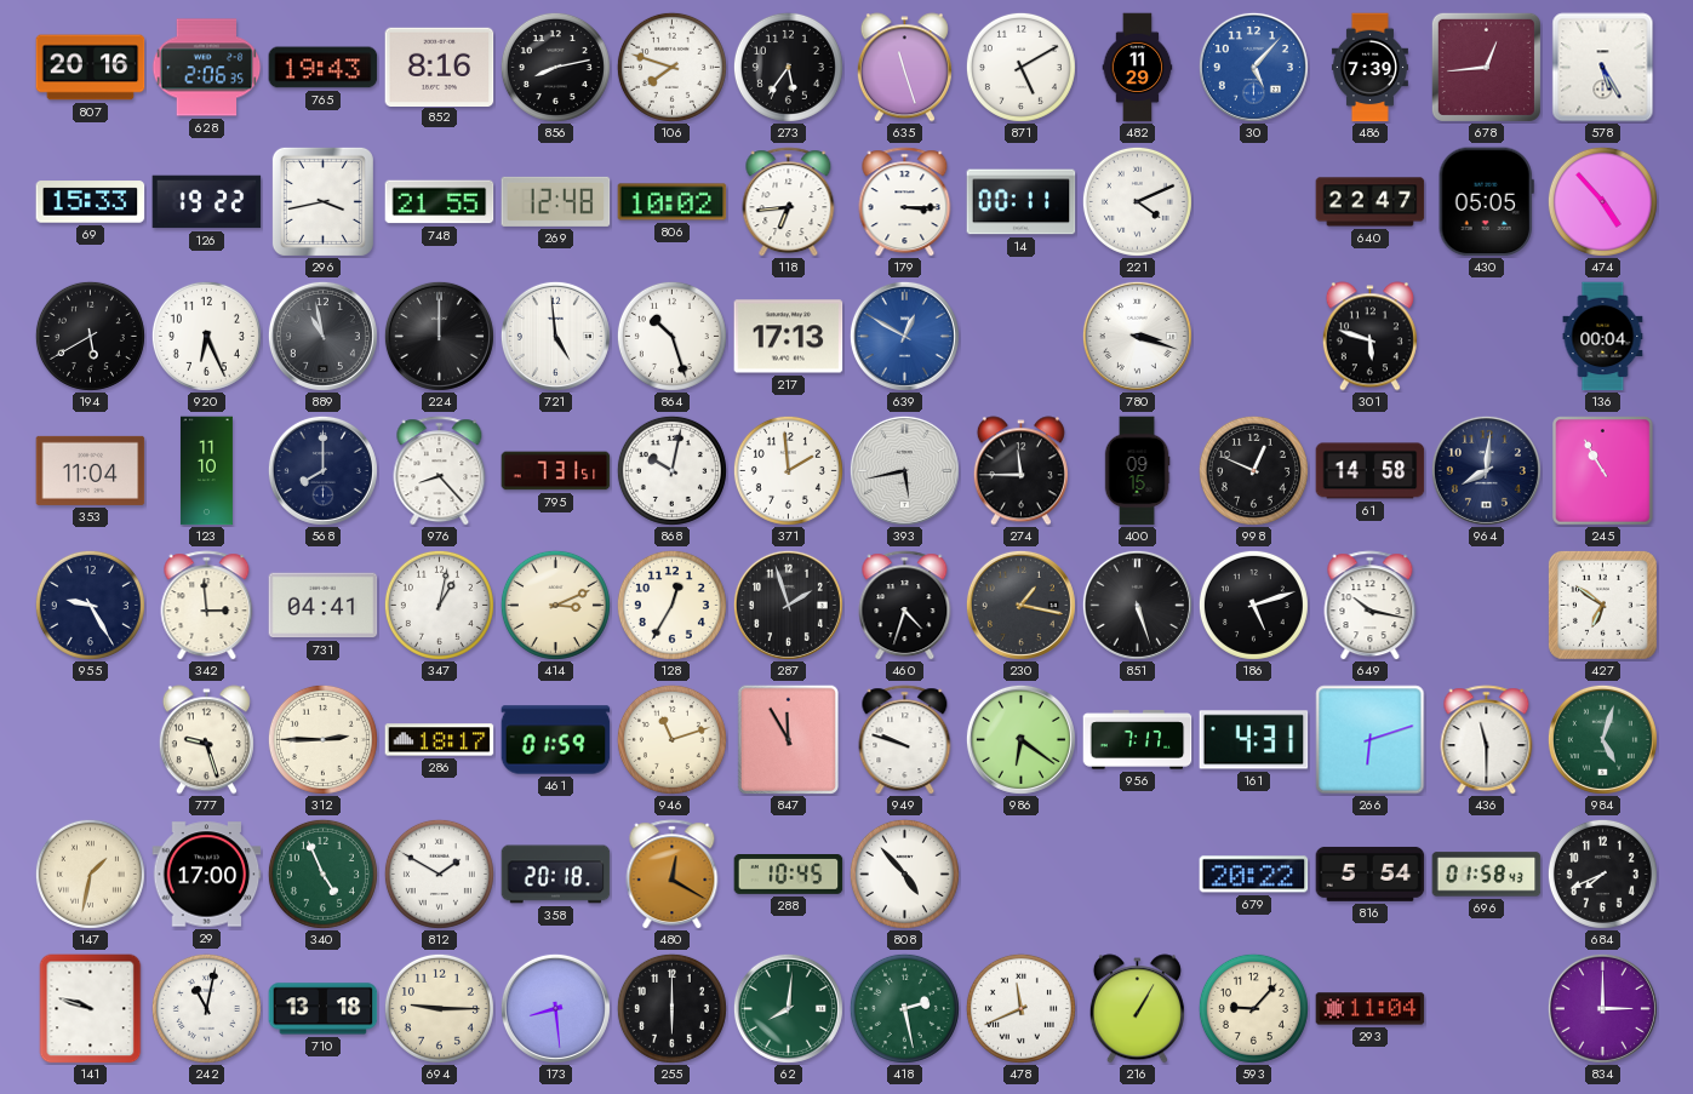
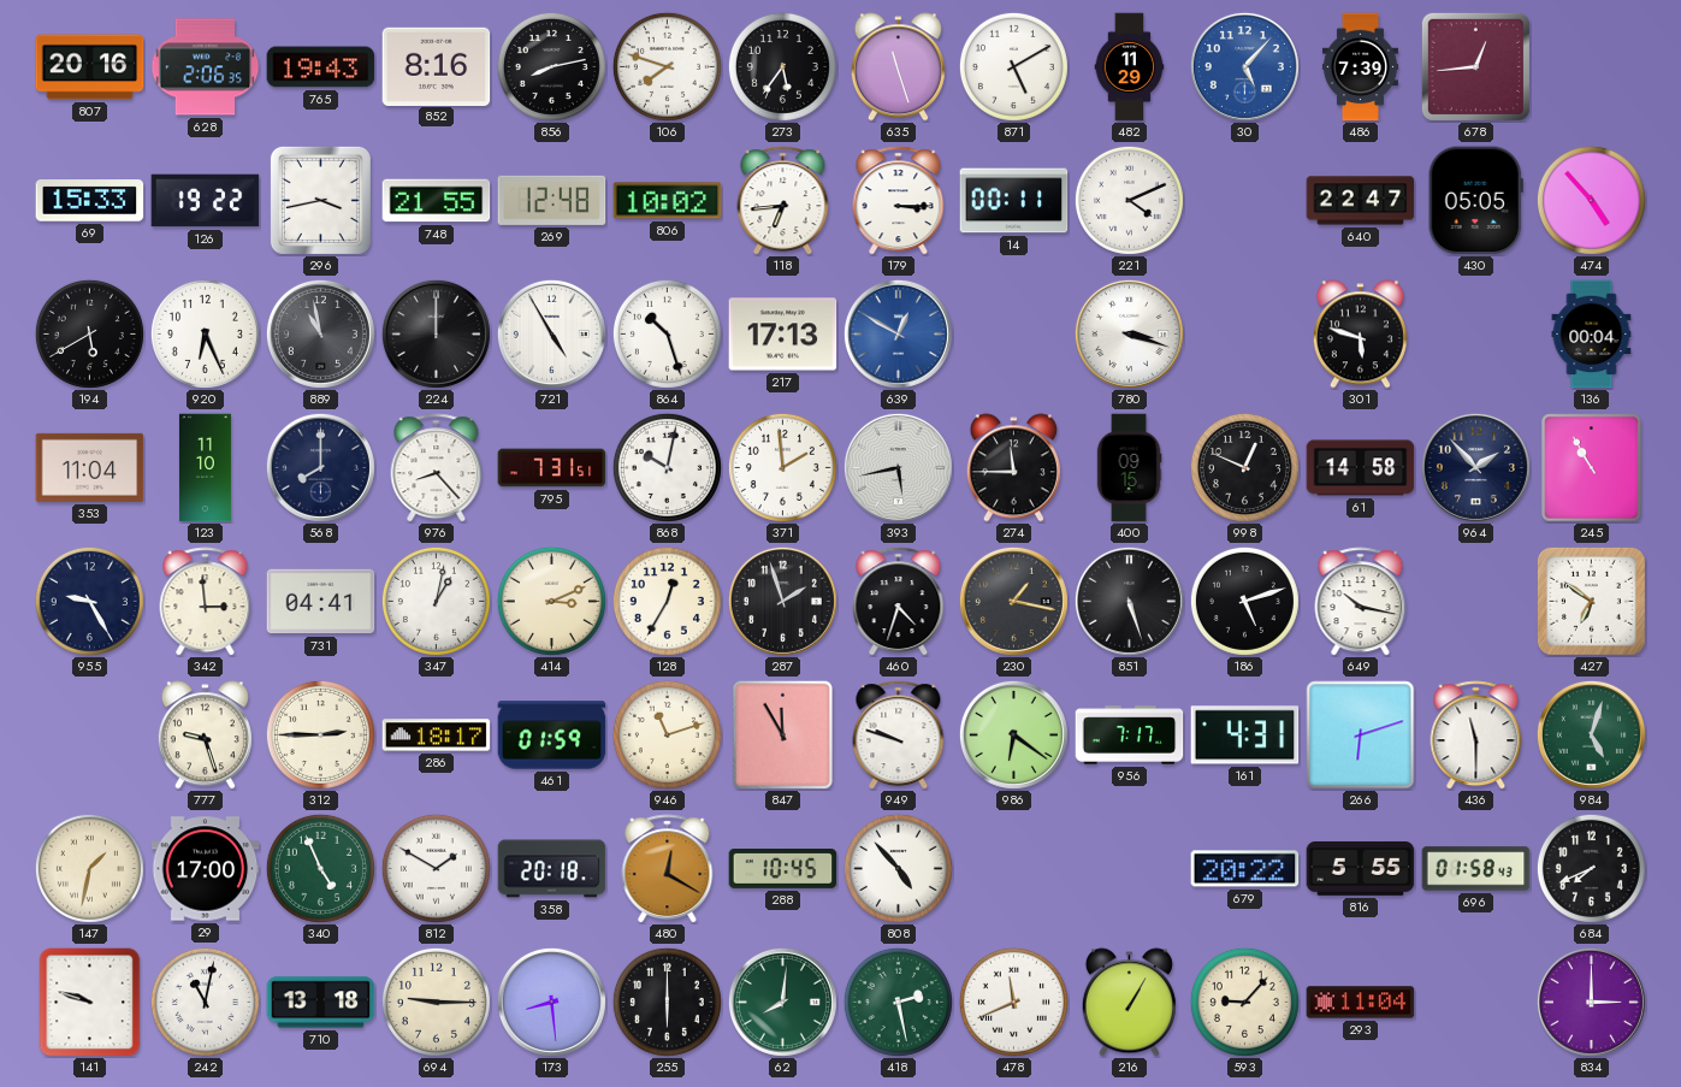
578: 5:25 -> none
721: 4:59 -> 4:55
964: 8:01 -> 1:53
816: 5:54 -> 5:55
